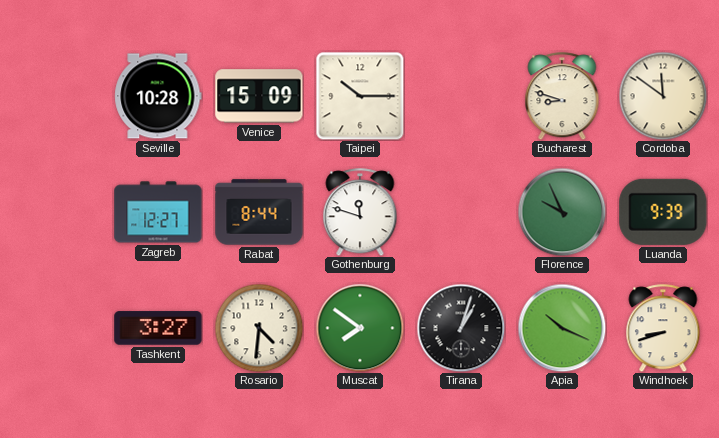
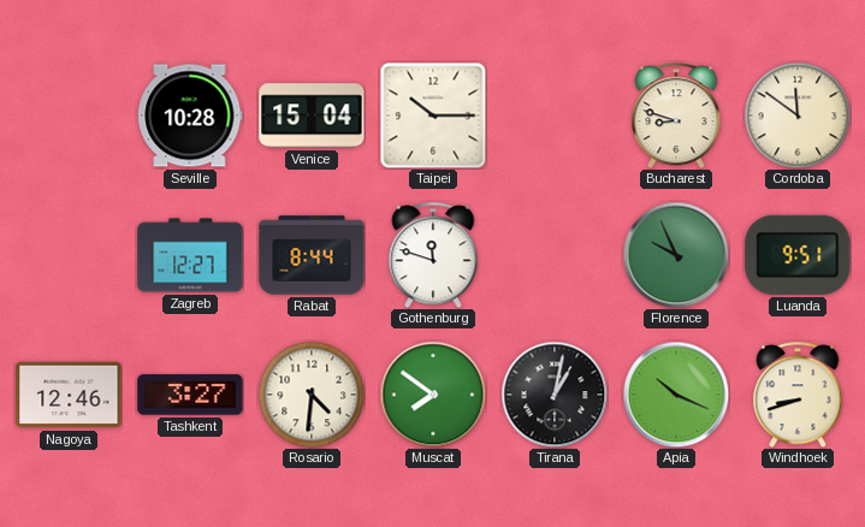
Venice: 15:09 -> 15:04
Luanda: 9:39 -> 9:51
Nagoya: none -> 12:46
Tirana: 1:03 -> 1:02
